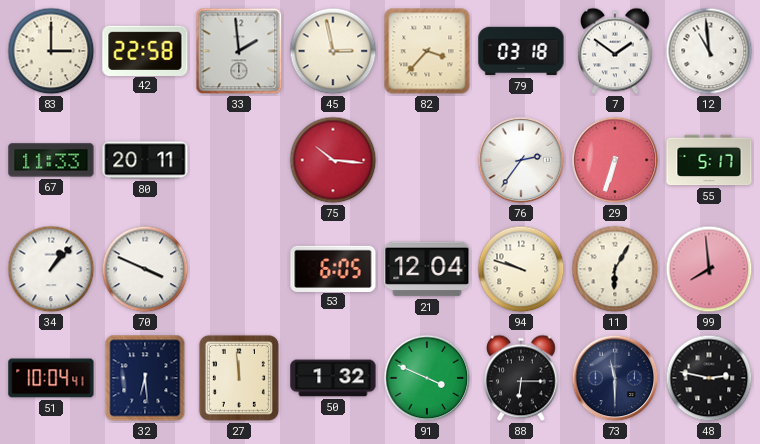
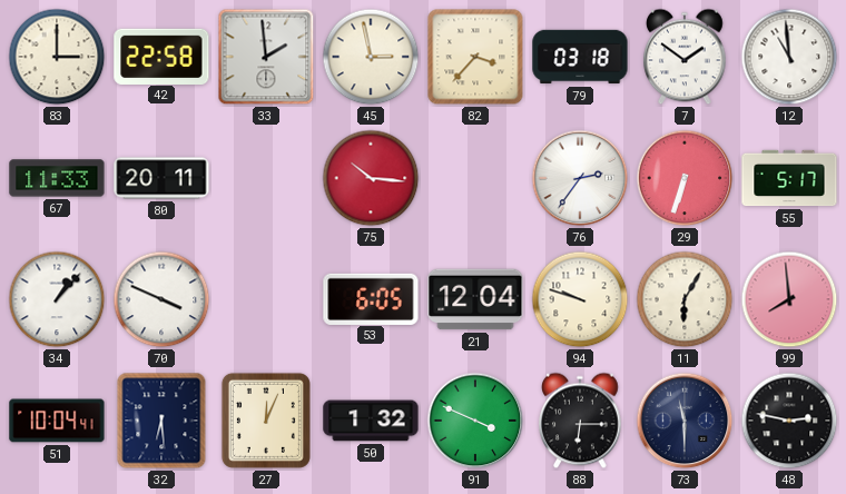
27: 11:59 -> 12:04
